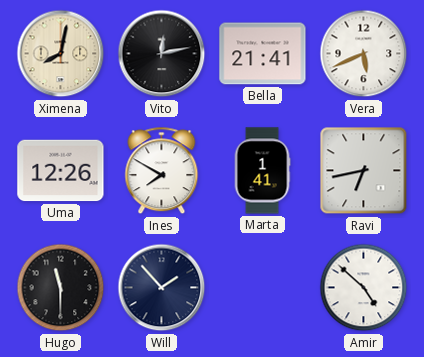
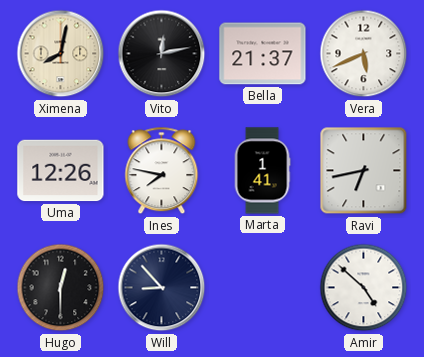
Bella: 21:41 -> 21:37
Ines: 7:50 -> 7:47
Hugo: 11:30 -> 12:30
Will: 1:53 -> 8:53
